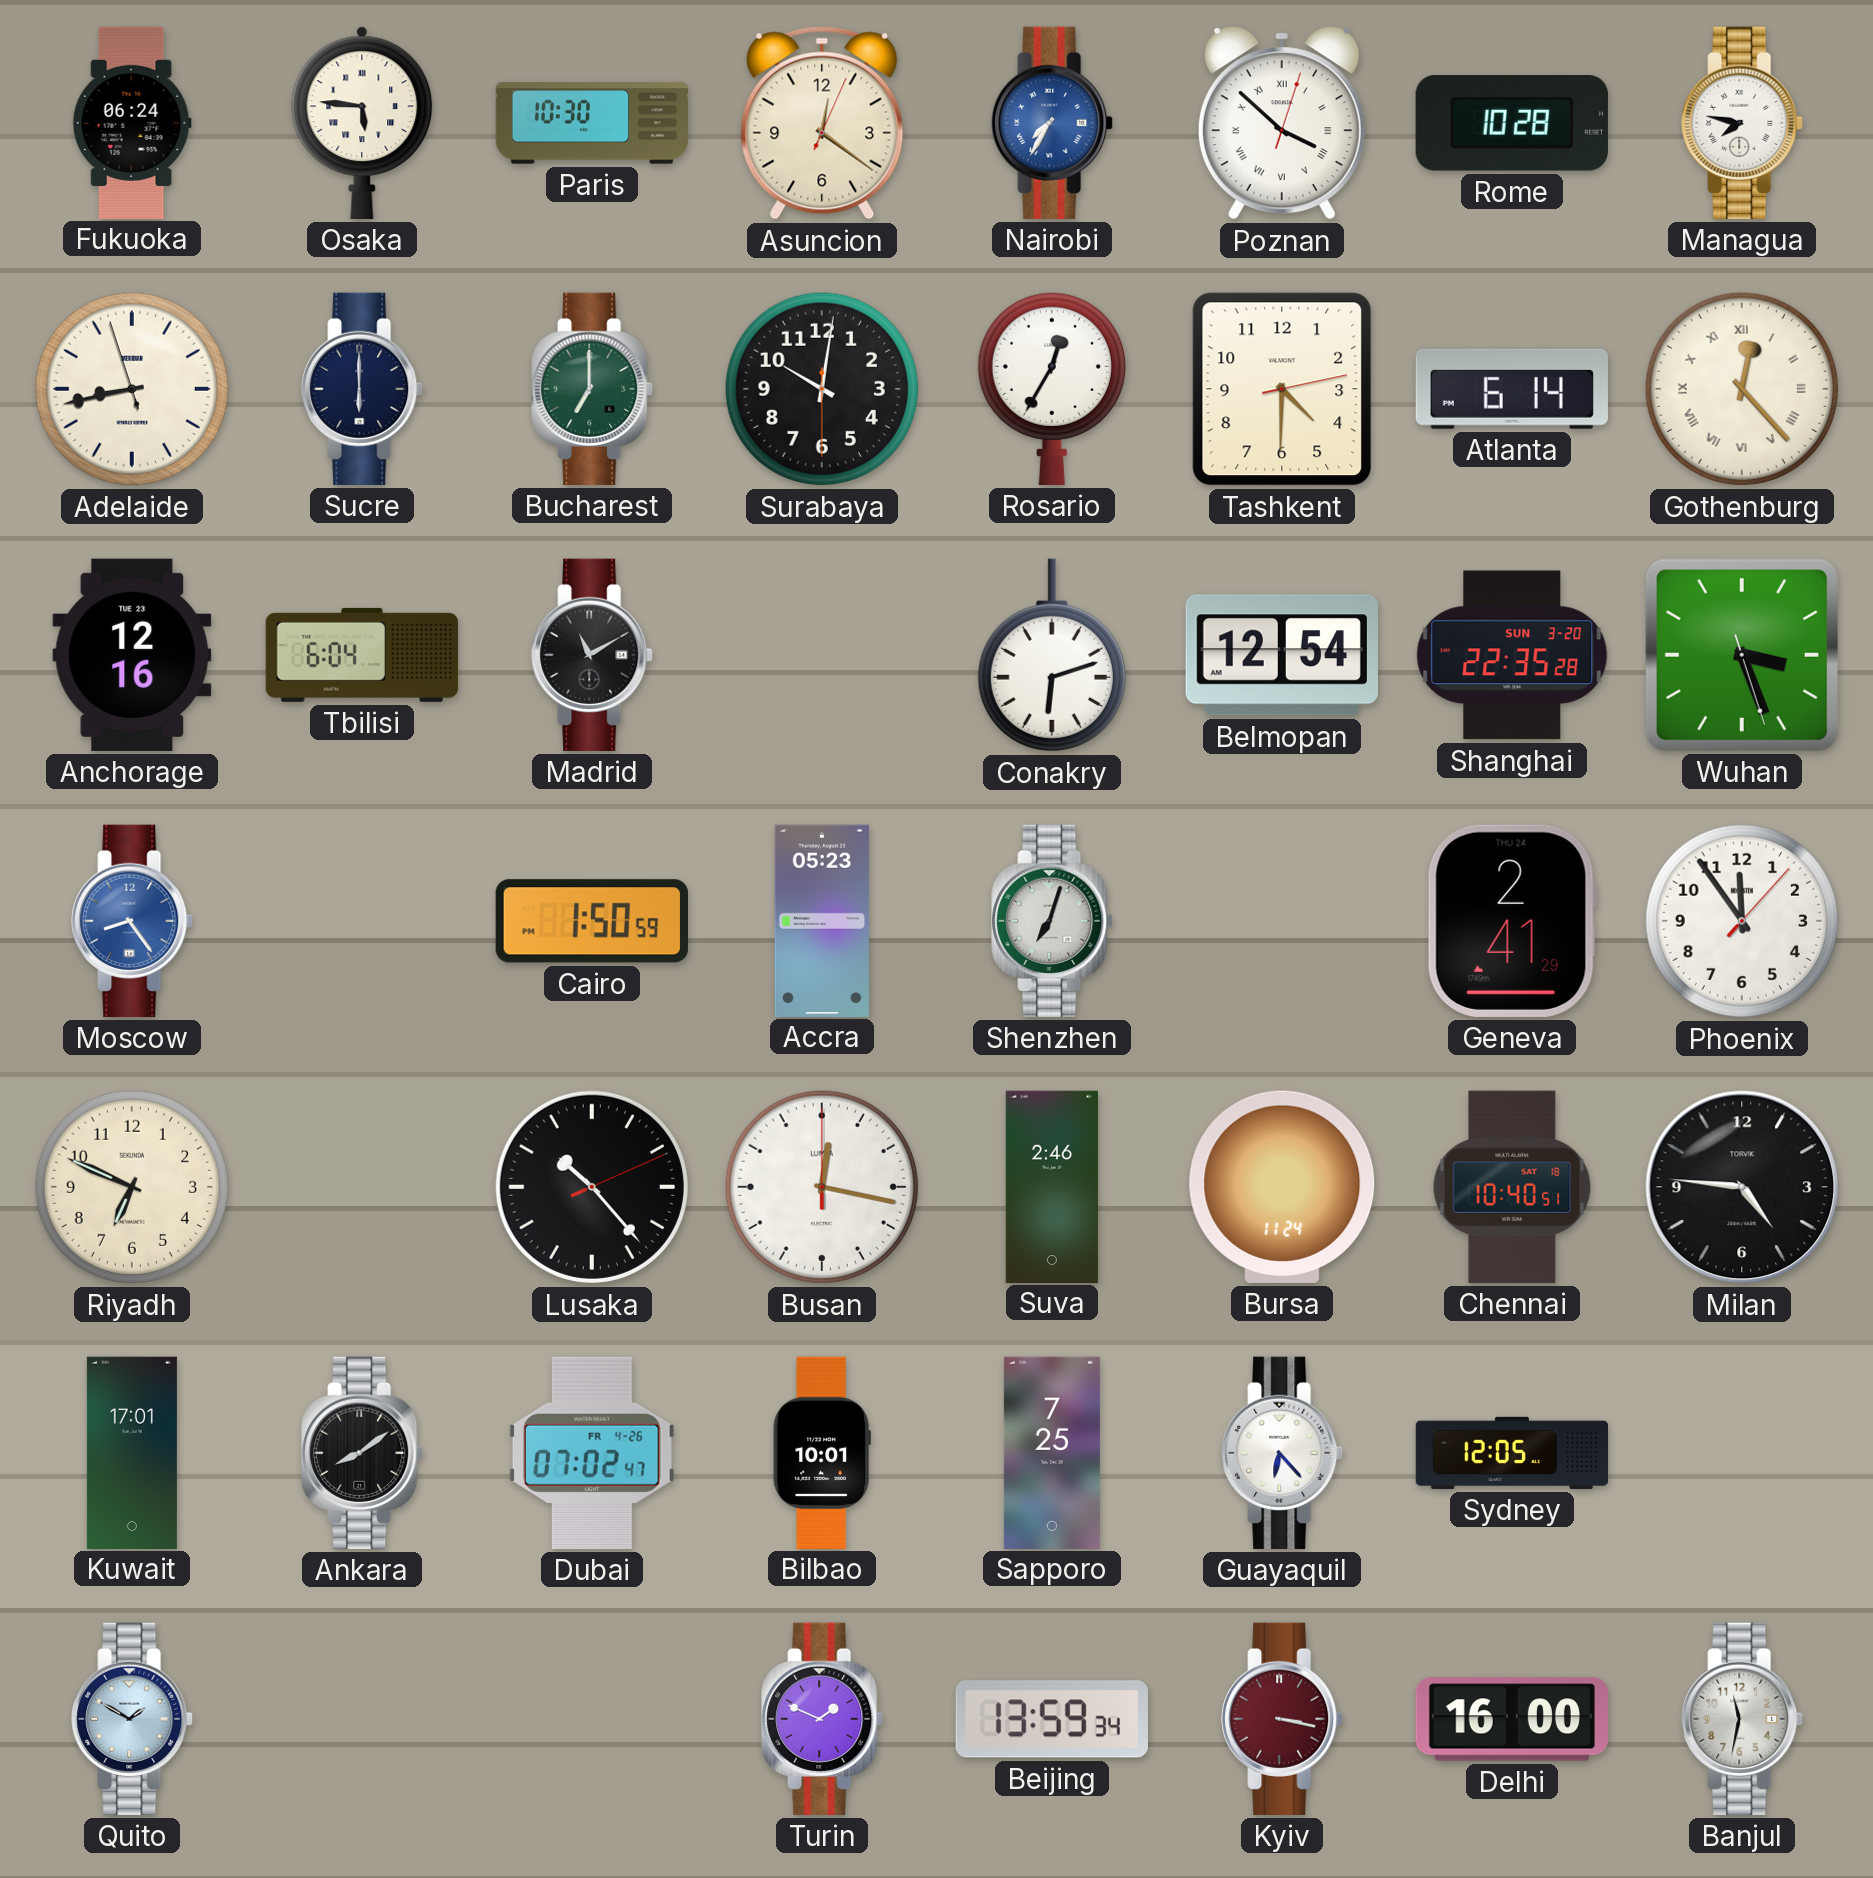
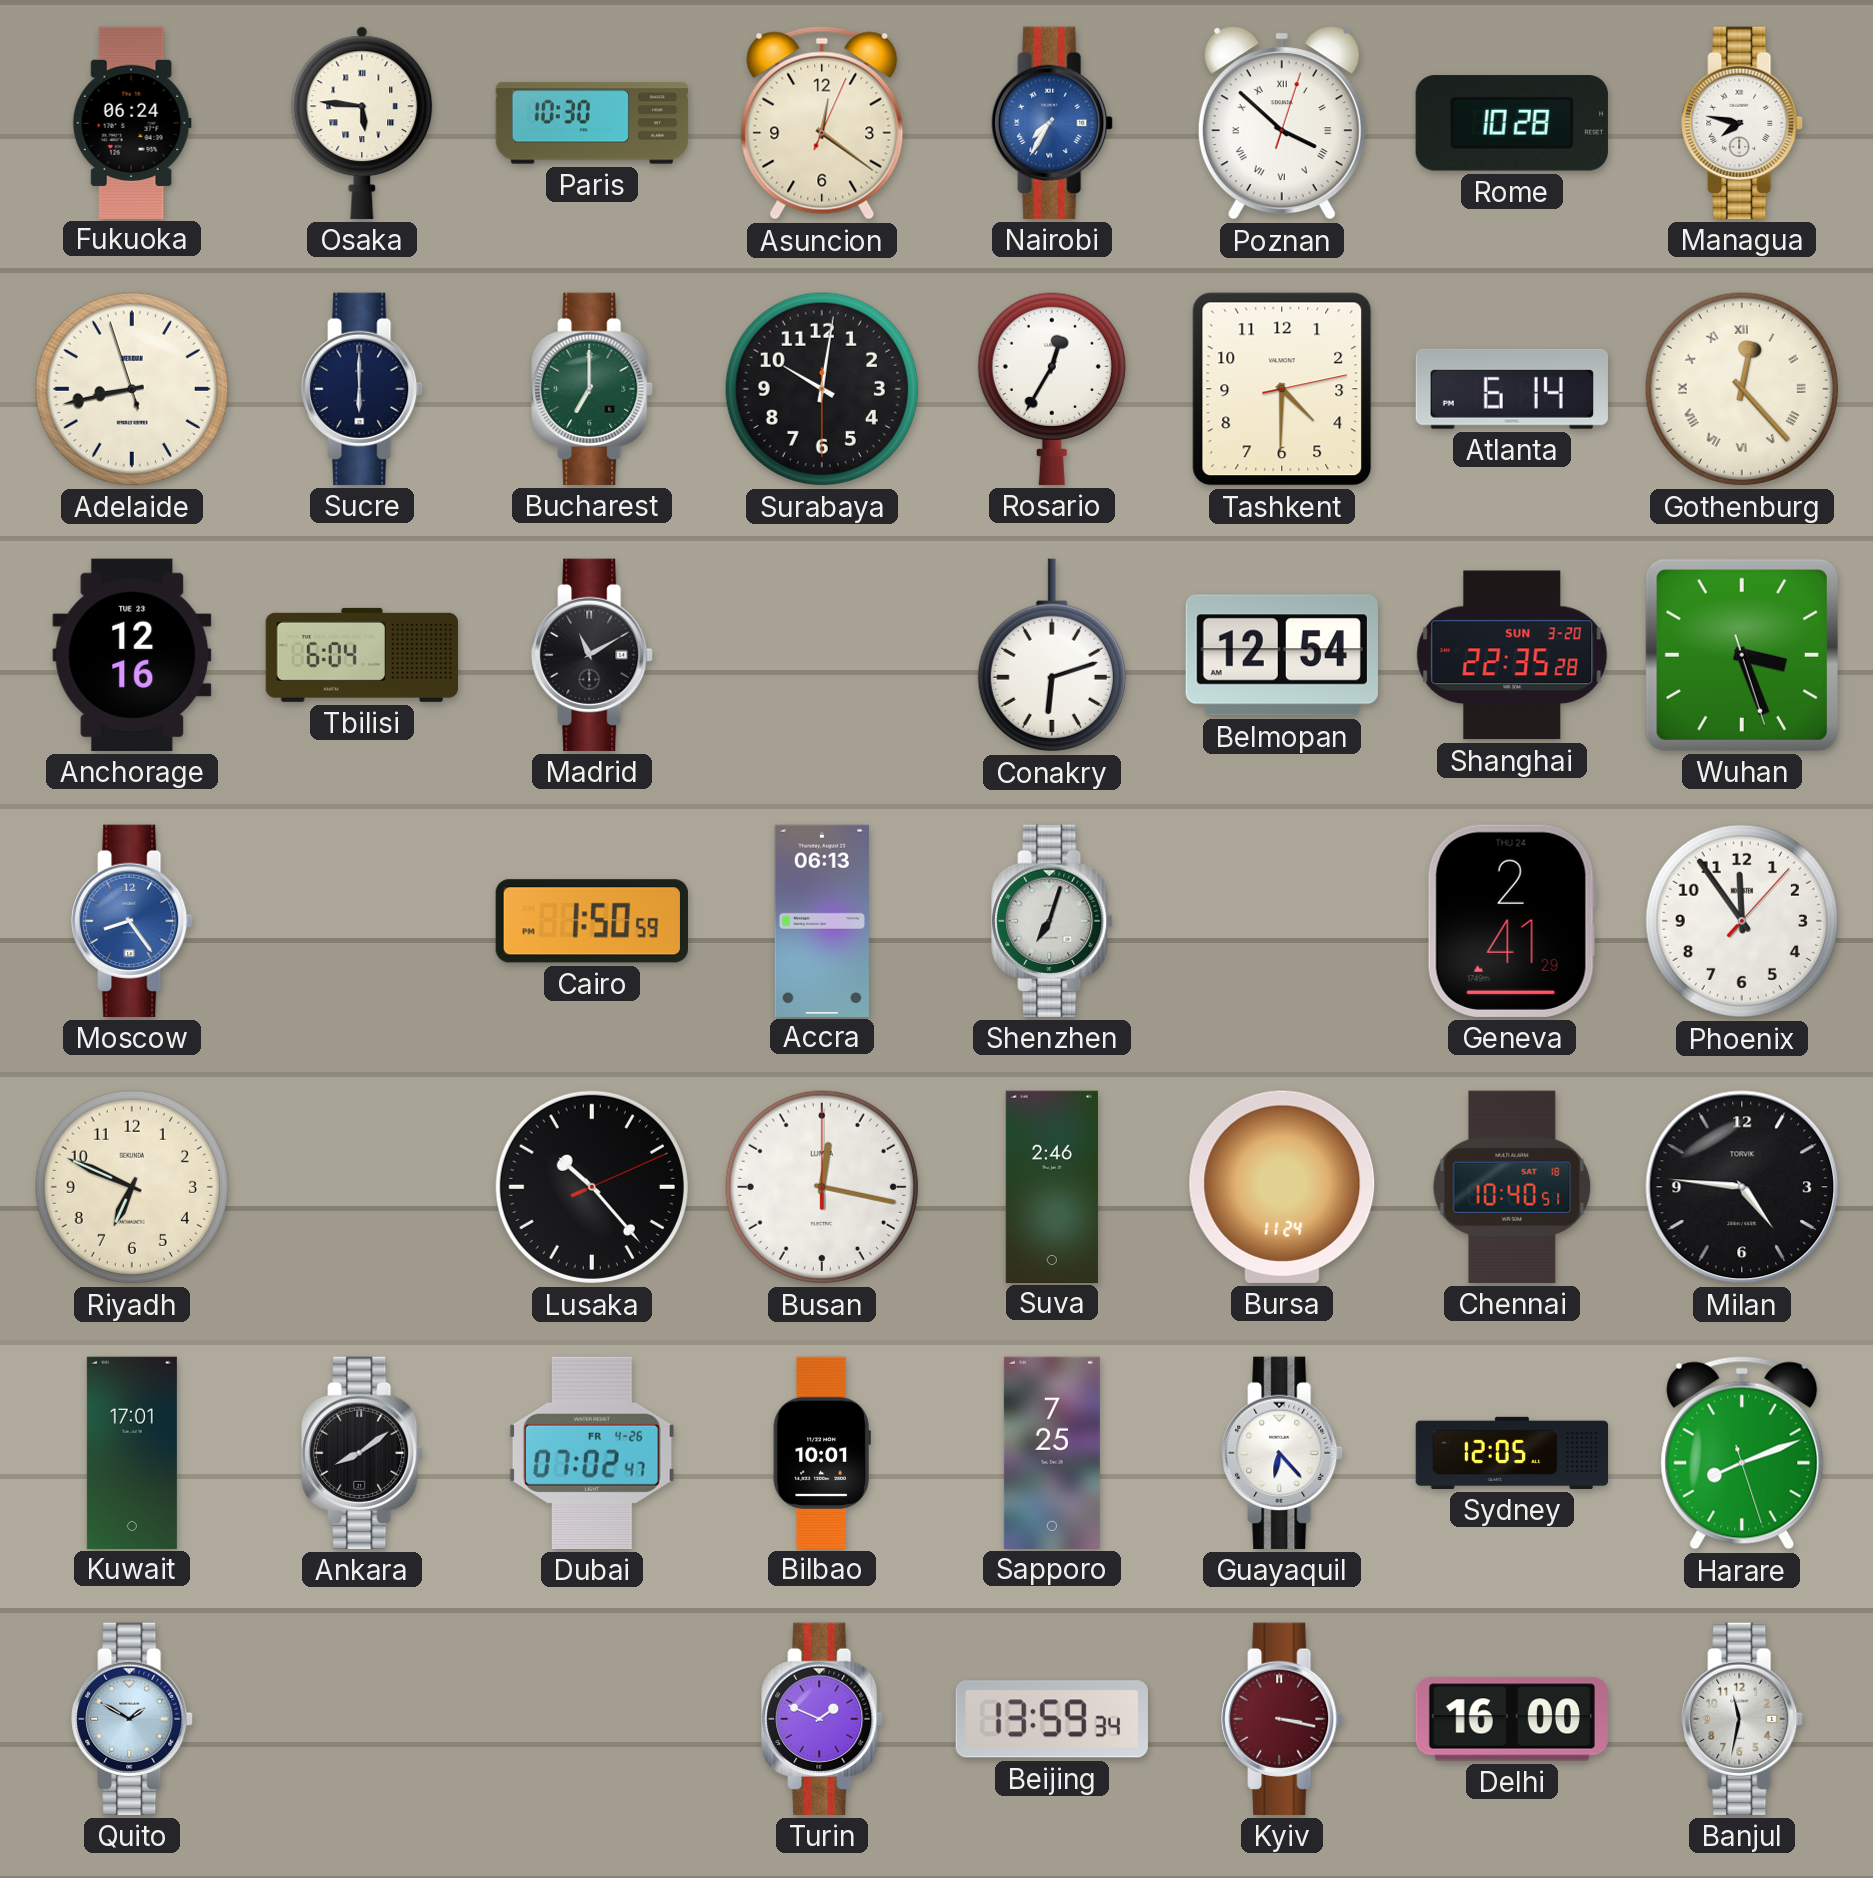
Accra: 05:23 -> 06:13
Harare: none -> 8:11
